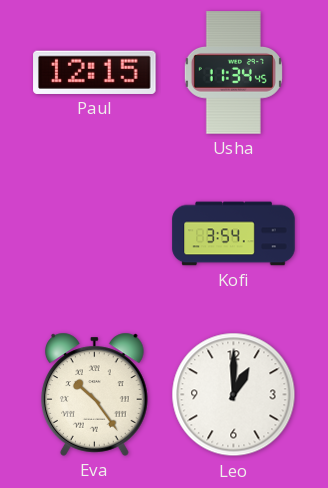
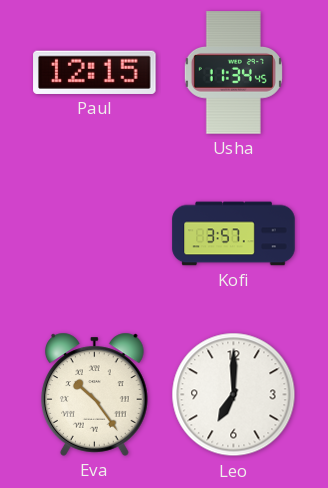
Kofi: 3:54 -> 3:57
Leo: 1:00 -> 7:00
